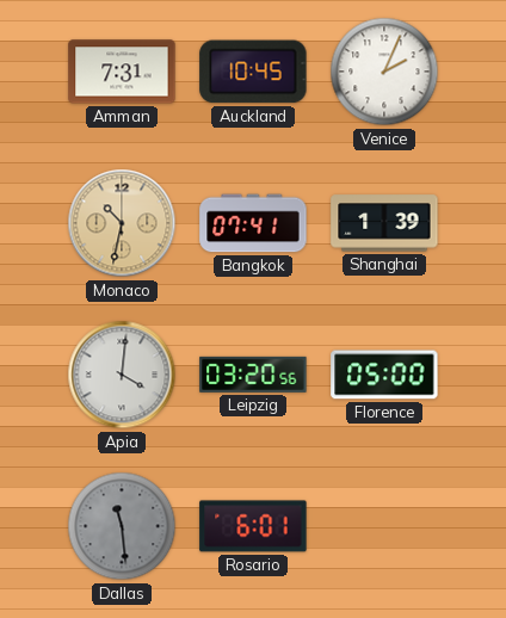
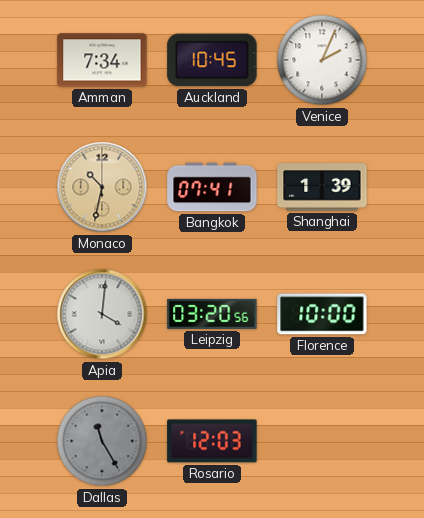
Amman: 7:31 -> 7:34
Florence: 05:00 -> 10:00
Dallas: 11:29 -> 11:25
Rosario: 6:01 -> 12:03
